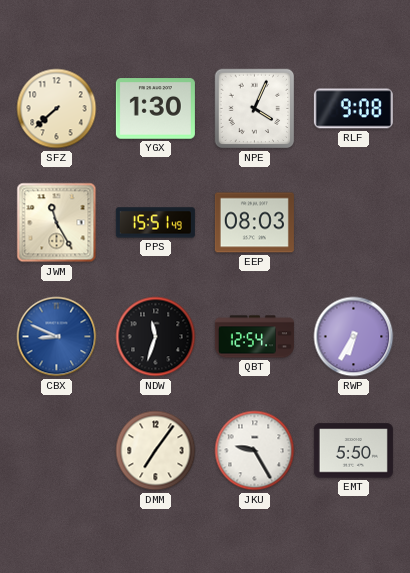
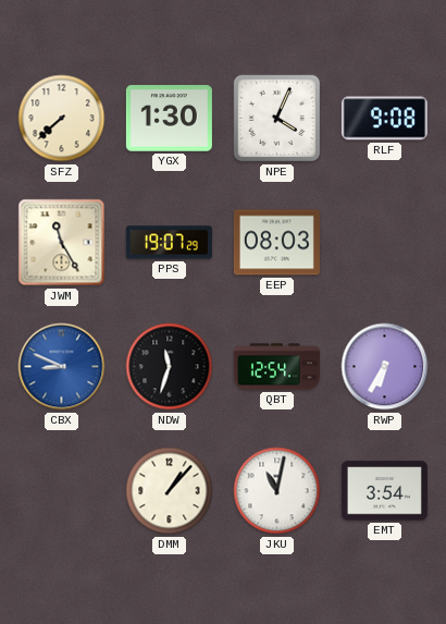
PPS: 15:51 -> 19:07
DMM: 7:06 -> 1:07
JKU: 9:25 -> 11:02
EMT: 5:50 -> 3:54
